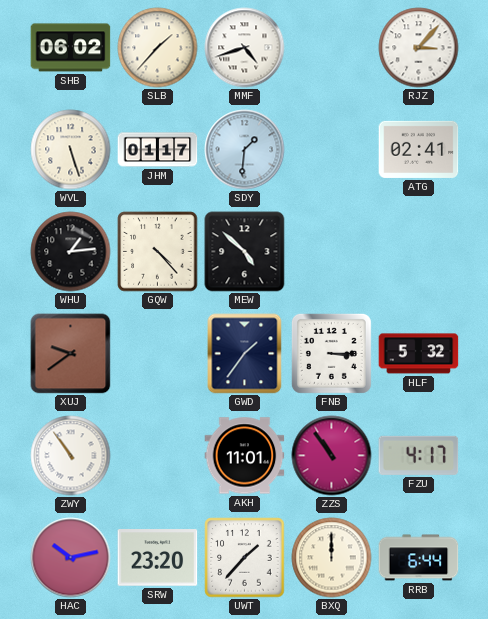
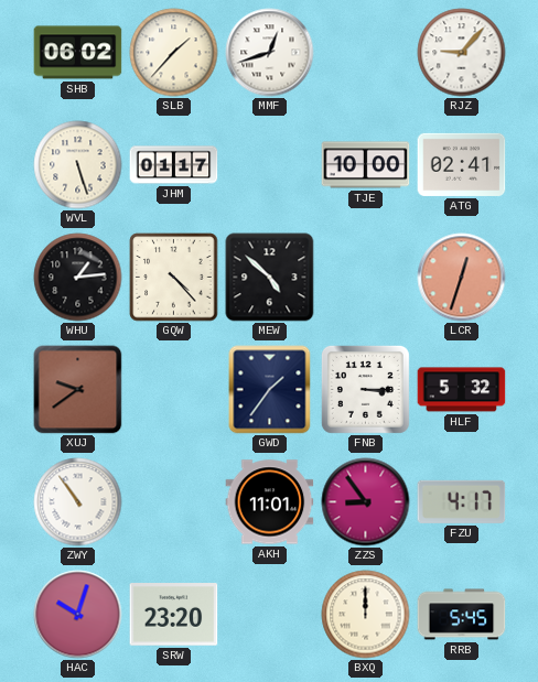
MMF: 4:42 -> 12:42
RJZ: 3:07 -> 9:07
SDY: 1:31 -> none
TJE: none -> 10:00
LCR: none -> 12:33
ZZS: 10:54 -> 8:54
HAC: 10:13 -> 10:03
UWT: 1:37 -> none
RRB: 6:44 -> 5:45
